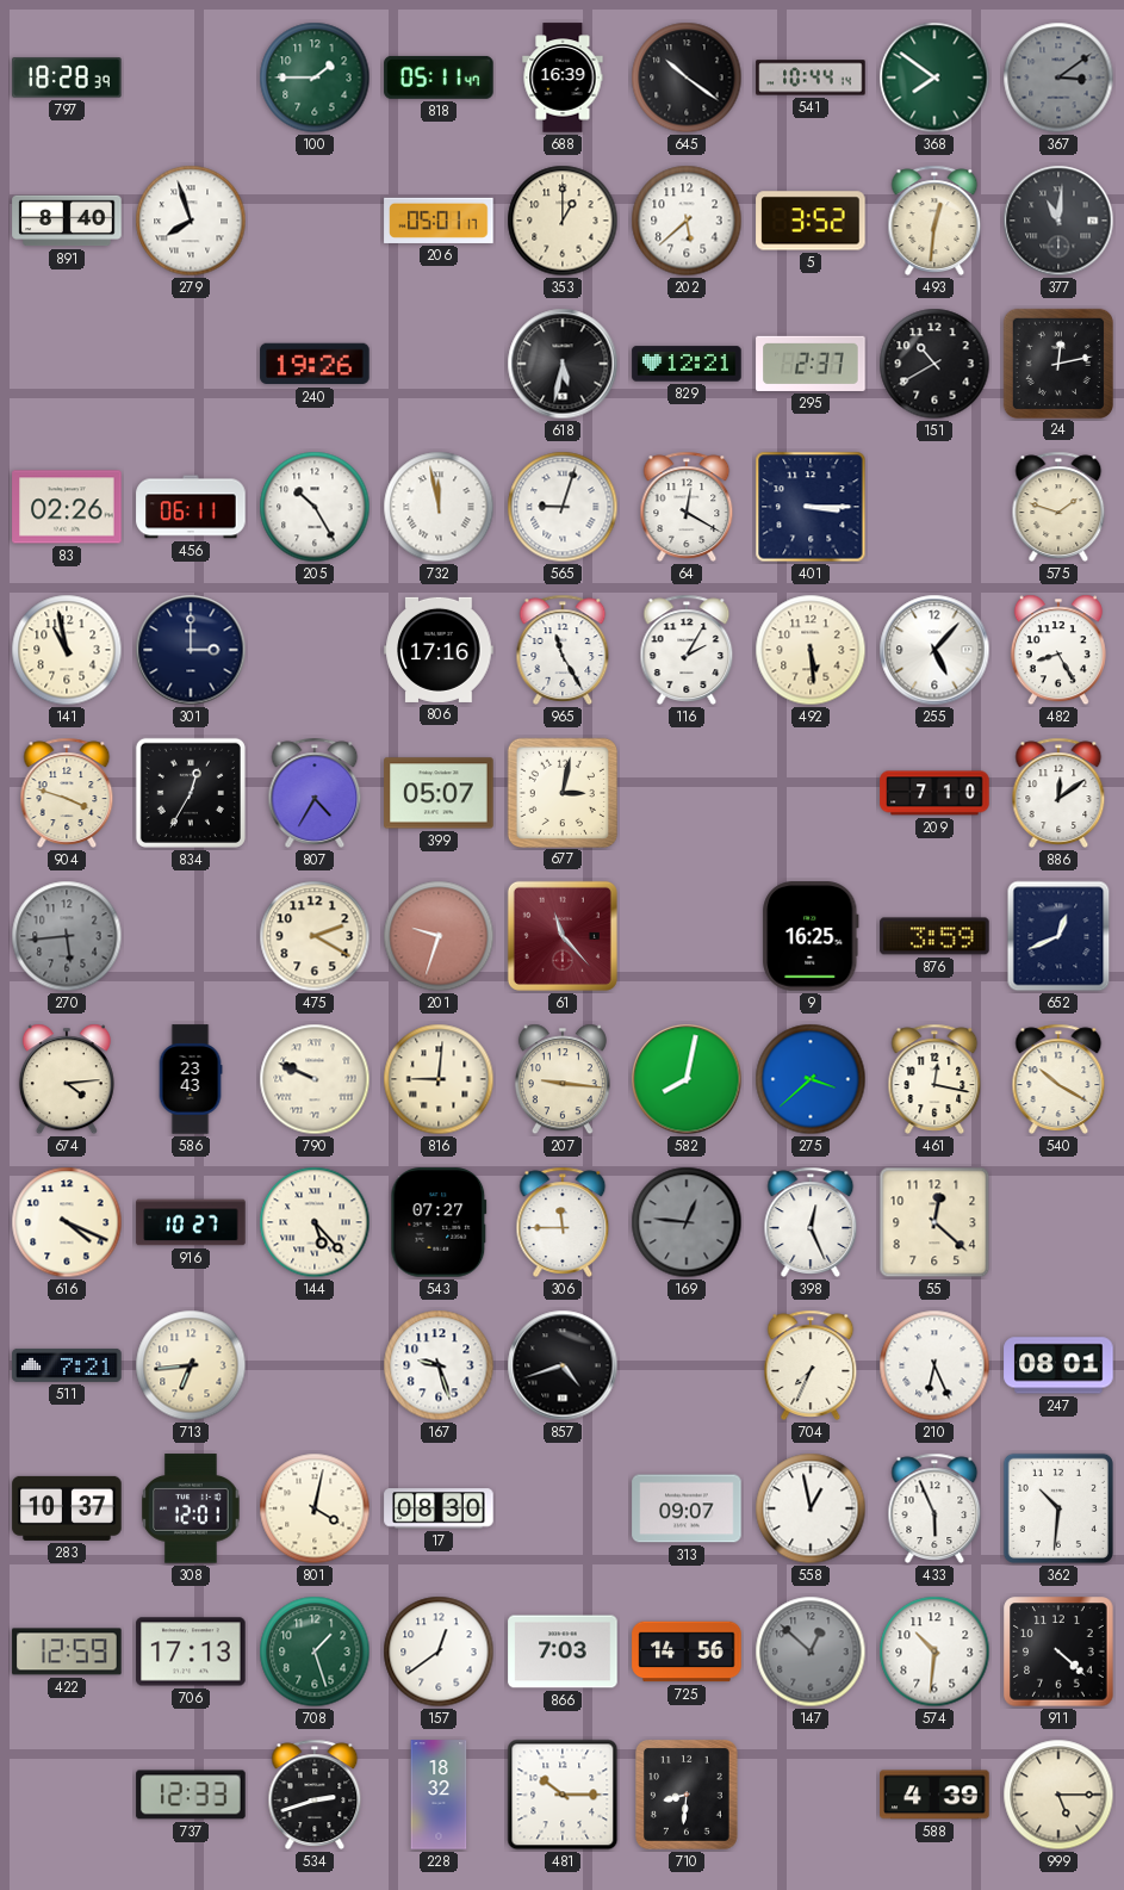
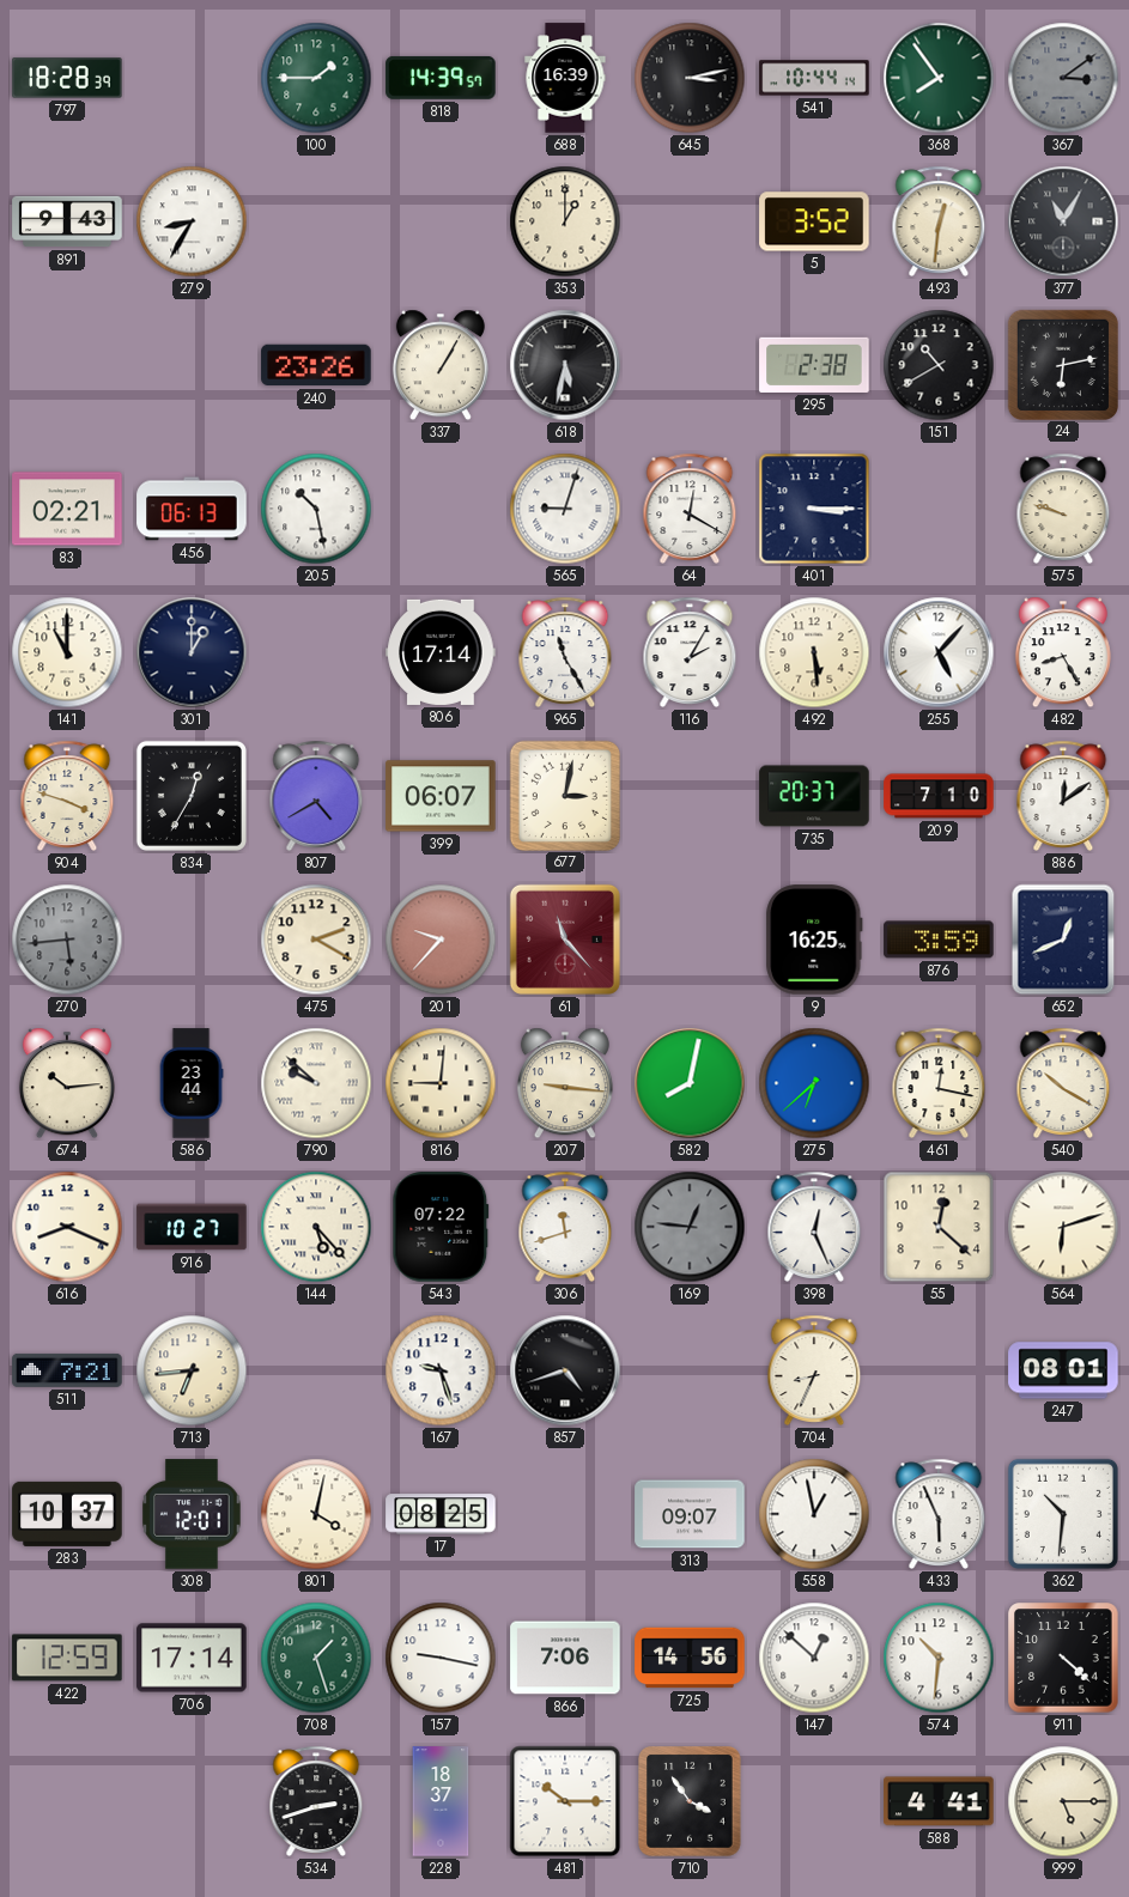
818: 05:11 -> 14:39
645: 10:21 -> 3:13
368: 7:51 -> 7:54
891: 8:40 -> 9:43
279: 7:57 -> 8:35
206: 05:01 -> none
202: 5:38 -> none
377: 11:01 -> 11:05
240: 19:26 -> 23:26
337: none -> 1:05
829: 12:21 -> none
295: 2:37 -> 2:38
24: 12:13 -> 6:13
83: 02:26 -> 02:21
456: 06:11 -> 06:13
205: 10:25 -> 10:28
732: 11:58 -> none
575: 1:48 -> 9:48
141: 10:58 -> 11:00
301: 3:00 -> 1:00
806: 17:16 -> 17:14
807: 4:35 -> 4:40
399: 05:07 -> 06:07
735: none -> 20:37
201: 9:33 -> 9:37
674: 4:14 -> 10:14
586: 23:43 -> 23:44
790: 9:49 -> 9:52
275: 3:38 -> 6:38
616: 4:19 -> 8:19
543: 07:27 -> 07:22
306: 11:45 -> 11:42
564: none -> 6:12
704: 7:34 -> 8:34
210: 6:26 -> none
17: 08:30 -> 08:25
706: 17:13 -> 17:14
157: 12:39 -> 9:17
866: 7:03 -> 7:06
147 dial: grey -> white
737: 12:33 -> none
228: 18:32 -> 18:37
710: 8:31 -> 3:54
588: 4:39 -> 4:41
